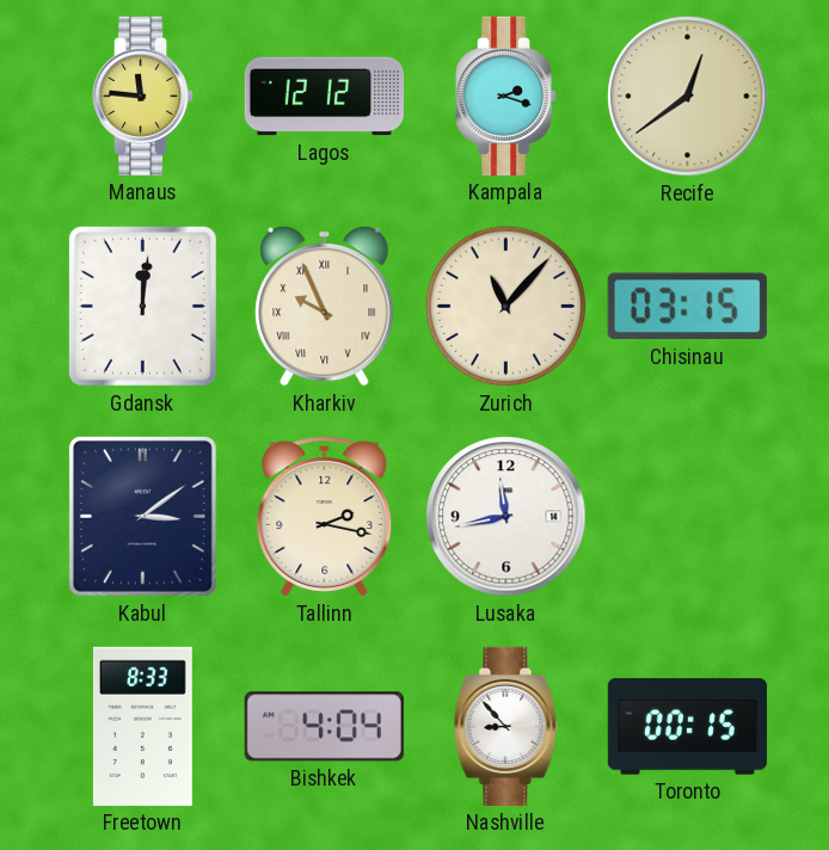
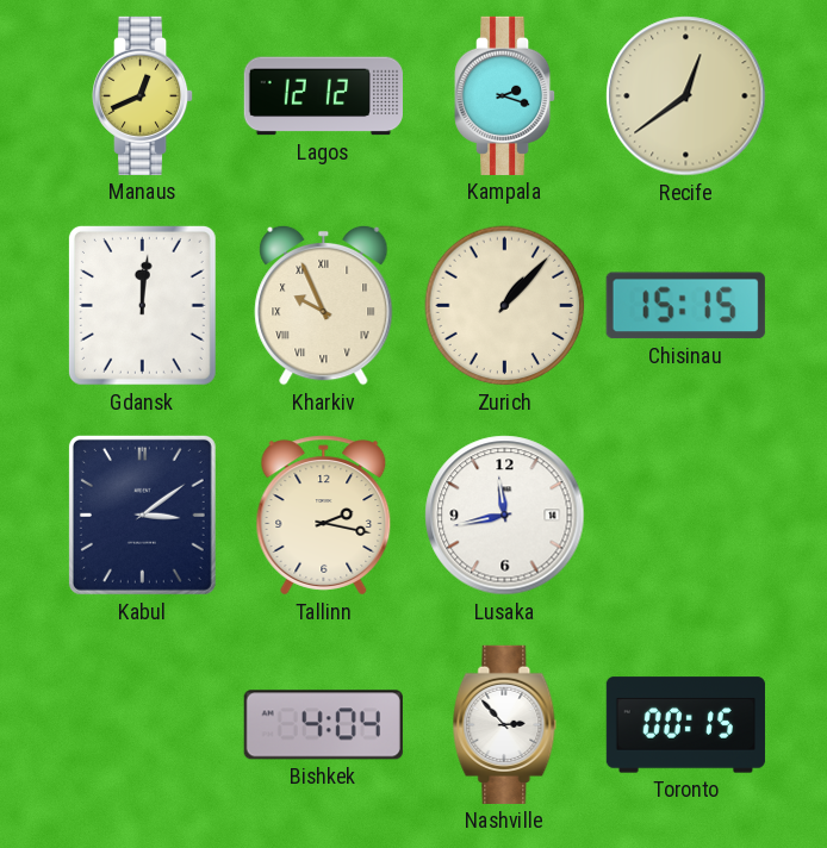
Manaus: 11:46 -> 12:41
Zurich: 11:07 -> 1:07
Chisinau: 03:15 -> 15:15
Freetown: 8:33 -> none
Nashville: 8:53 -> 2:53
